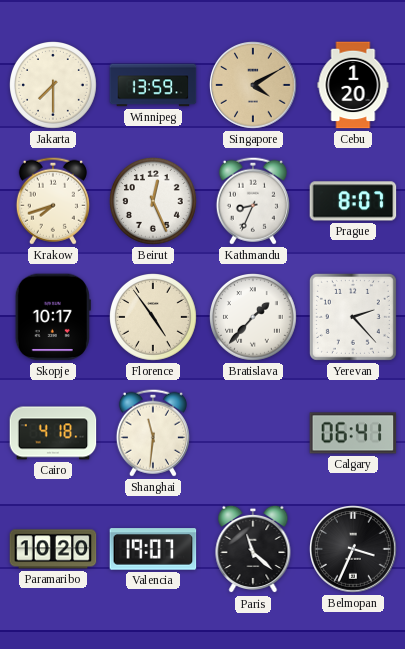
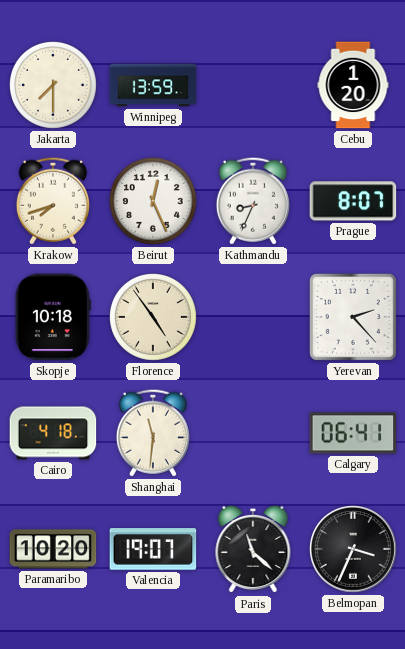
Singapore: 4:10 -> none
Skopje: 10:17 -> 10:18
Bratislava: 1:37 -> none
